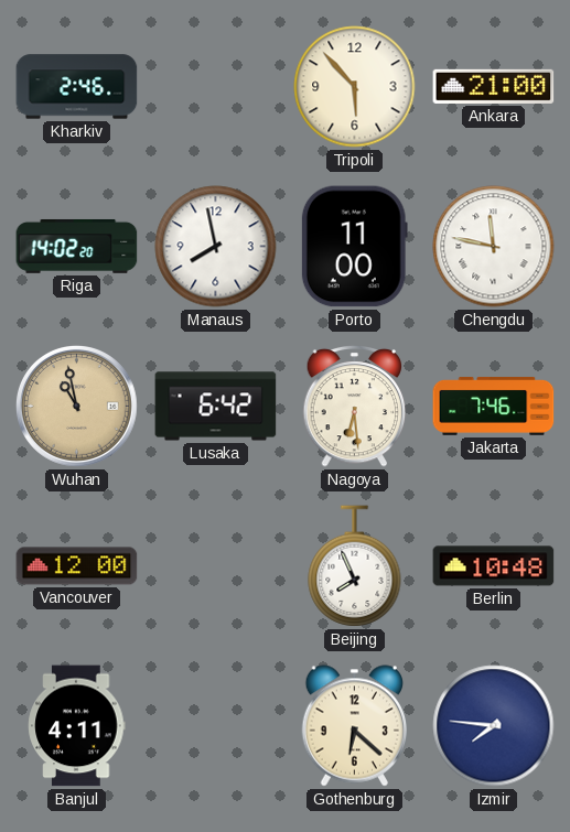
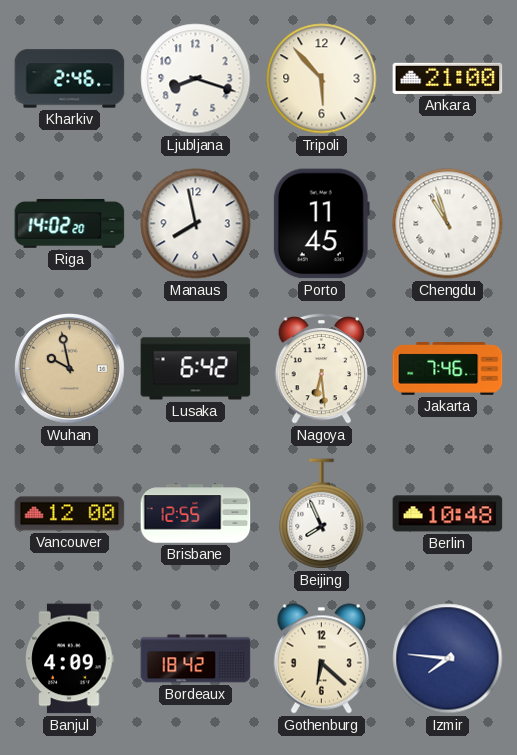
Ljubljana: none -> 8:18
Porto: 11:00 -> 11:45
Chengdu: 11:47 -> 10:57
Wuhan: 10:58 -> 9:58
Brisbane: none -> 12:55
Banjul: 4:11 -> 4:09
Bordeaux: none -> 18:42
